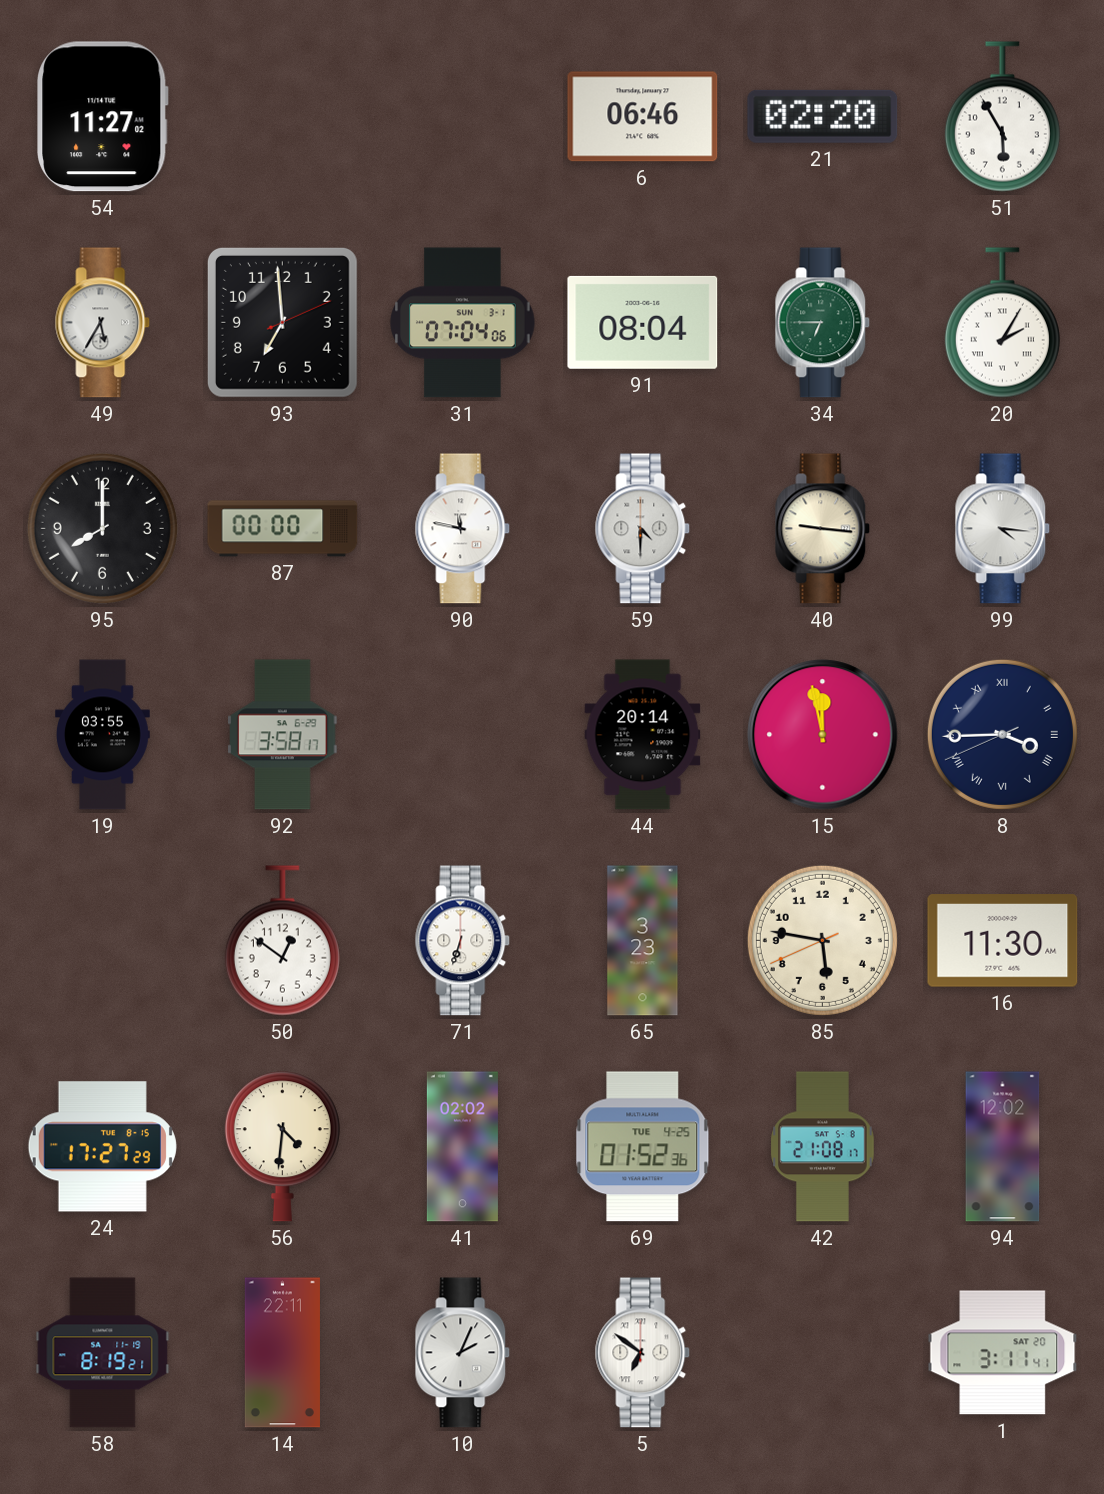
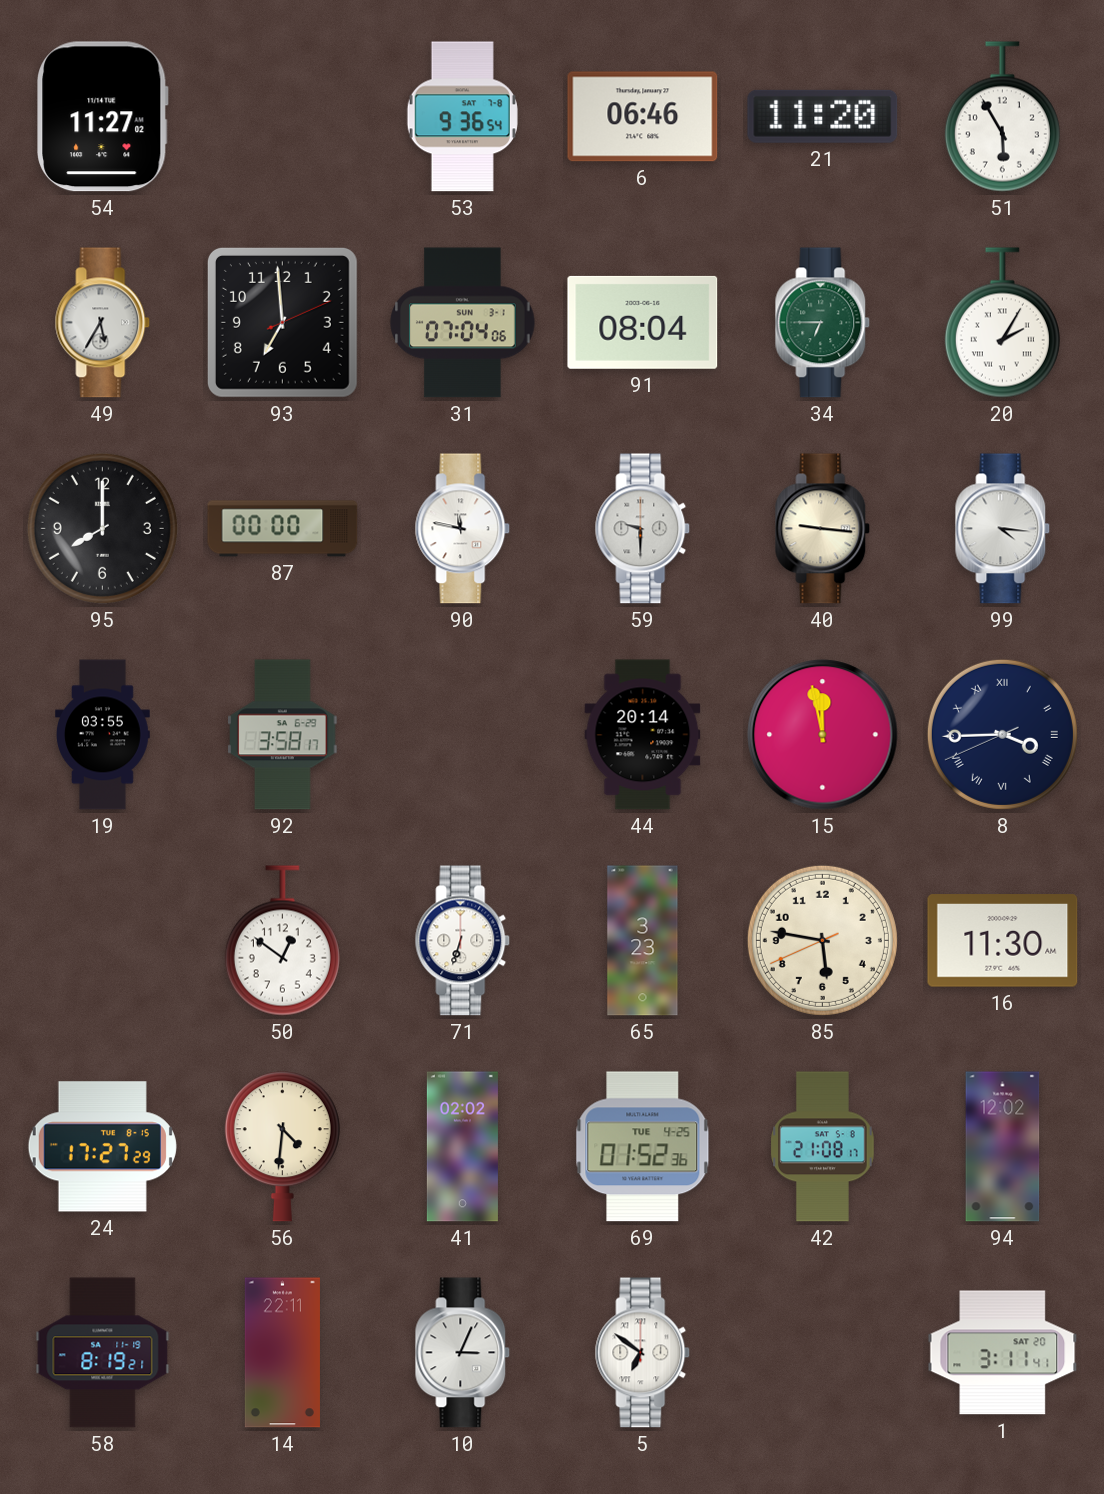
53: none -> 9:36
21: 02:20 -> 11:20
59: 4:30 -> 9:30
10: 2:04 -> 3:04
